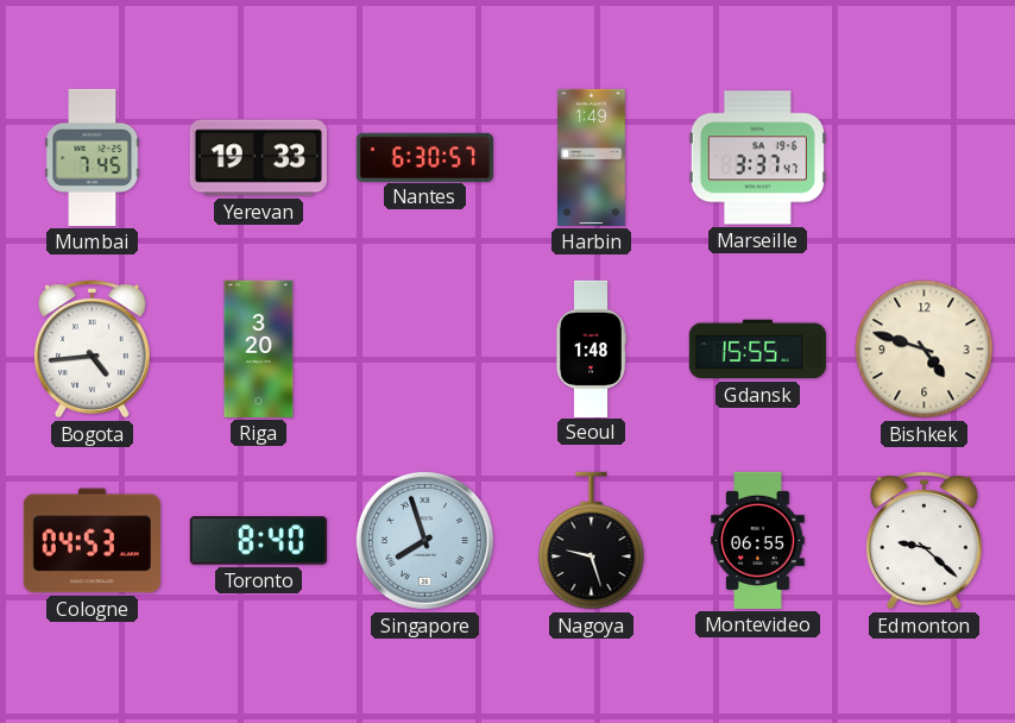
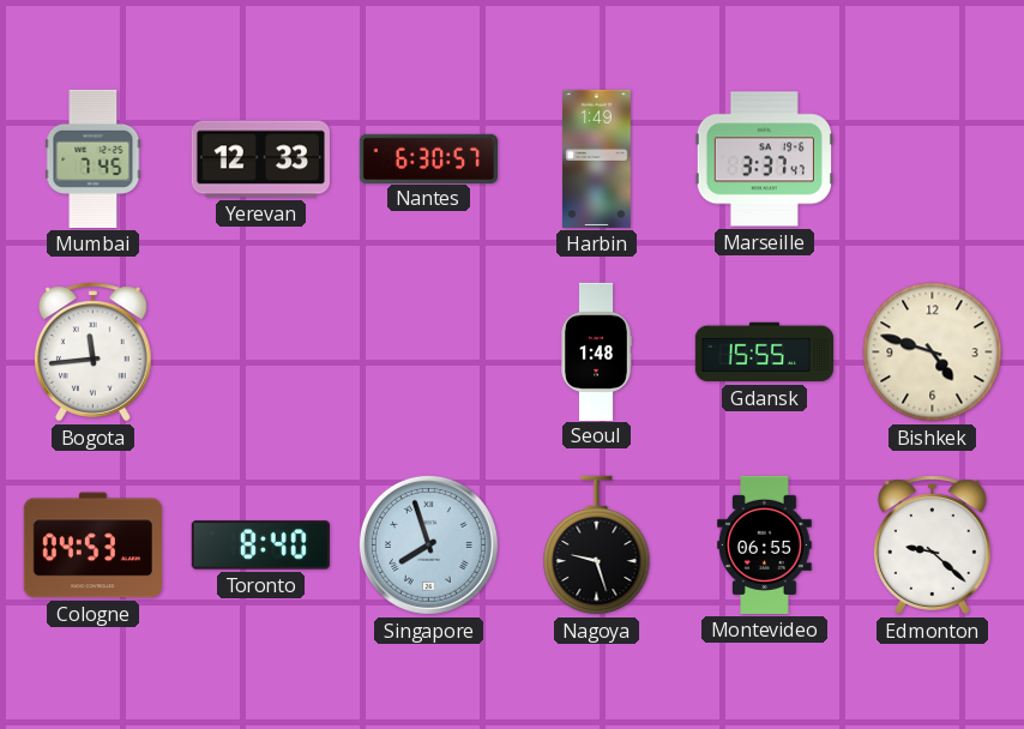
Yerevan: 19:33 -> 12:33
Bogota: 4:44 -> 11:44
Riga: 3:20 -> none
